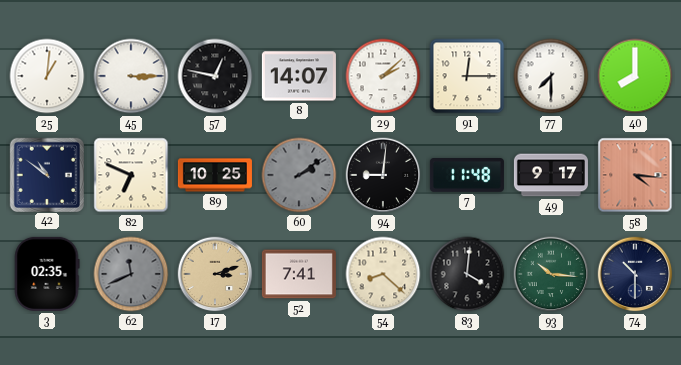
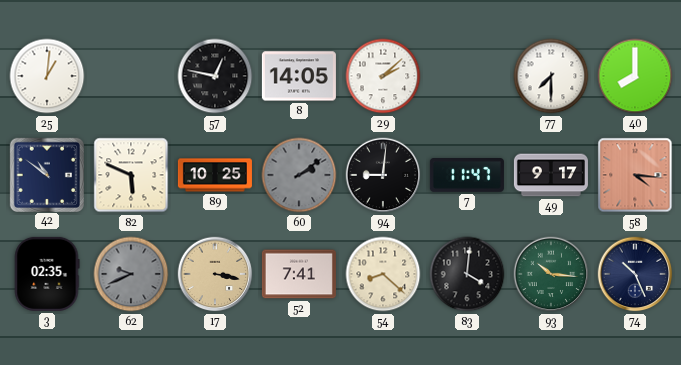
45: 3:15 -> none
8: 14:07 -> 14:05
91: 12:15 -> none
82: 6:49 -> 5:49
7: 11:48 -> 11:47
62: 11:41 -> 9:41
17: 3:12 -> 3:17
74: 10:30 -> 10:26
